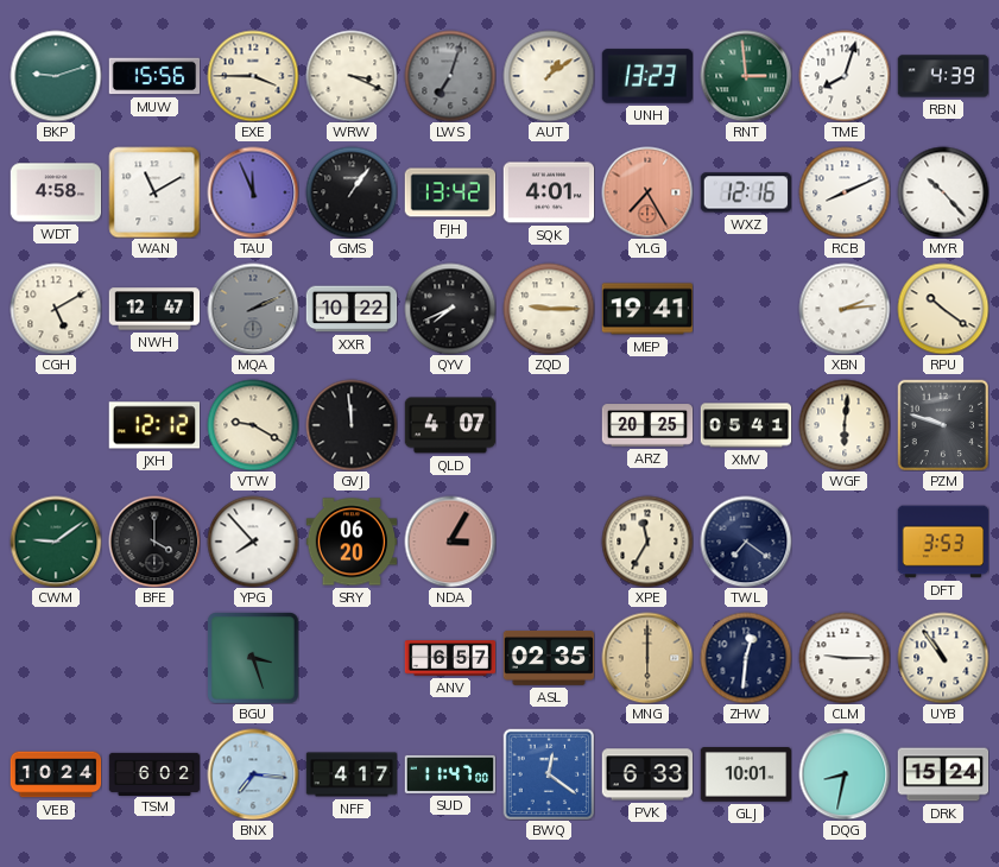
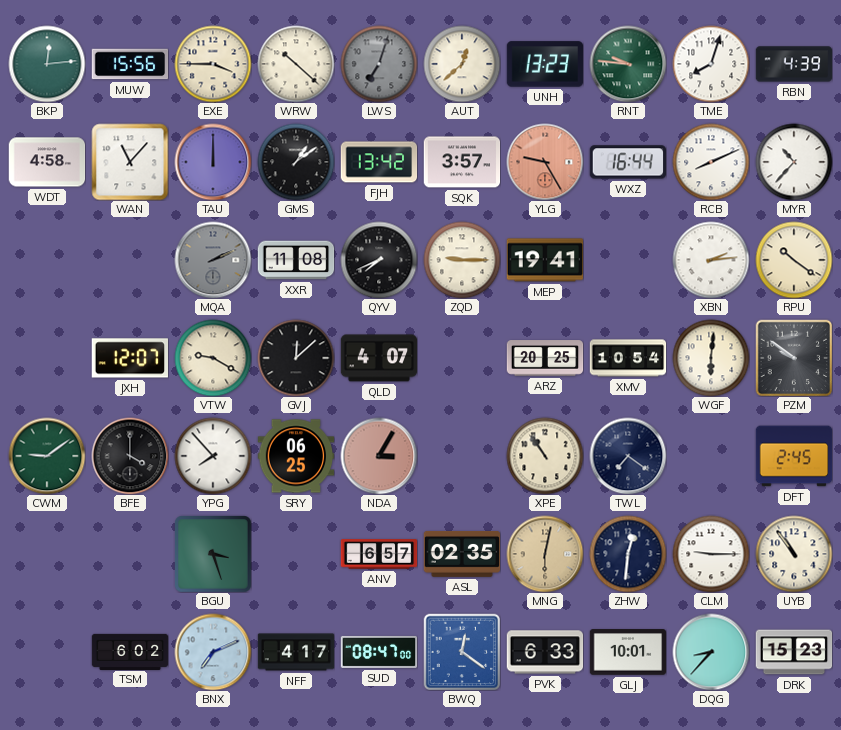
BKP: 9:12 -> 12:14
WRW: 3:19 -> 10:22
AUT: 1:09 -> 12:38
RNT: 2:59 -> 9:46
WAN: 11:10 -> 11:07
TAU: 11:56 -> 12:00
GMS: 1:06 -> 1:09
SQK: 4:01 -> 3:57
YLG: 7:25 -> 9:25
WXZ: 12:16 -> 16:44
MYR: 10:23 -> 10:37
CGH: 5:10 -> none
NWH: 12:47 -> none
XXR: 10:22 -> 11:08
JXH: 12:12 -> 12:07
GVJ: 11:59 -> 12:08
XMV: 05:41 -> 10:54
PZM: 9:48 -> 9:51
SRY: 06:20 -> 06:25
XPE: 11:35 -> 10:54
DFT: 3:53 -> 2:45
MNG: 6:00 -> 6:02
VEB: 10:24 -> none
BNX: 7:16 -> 7:11
SUD: 11:47 -> 08:47
DQG: 8:32 -> 8:37
DRK: 15:24 -> 15:23
